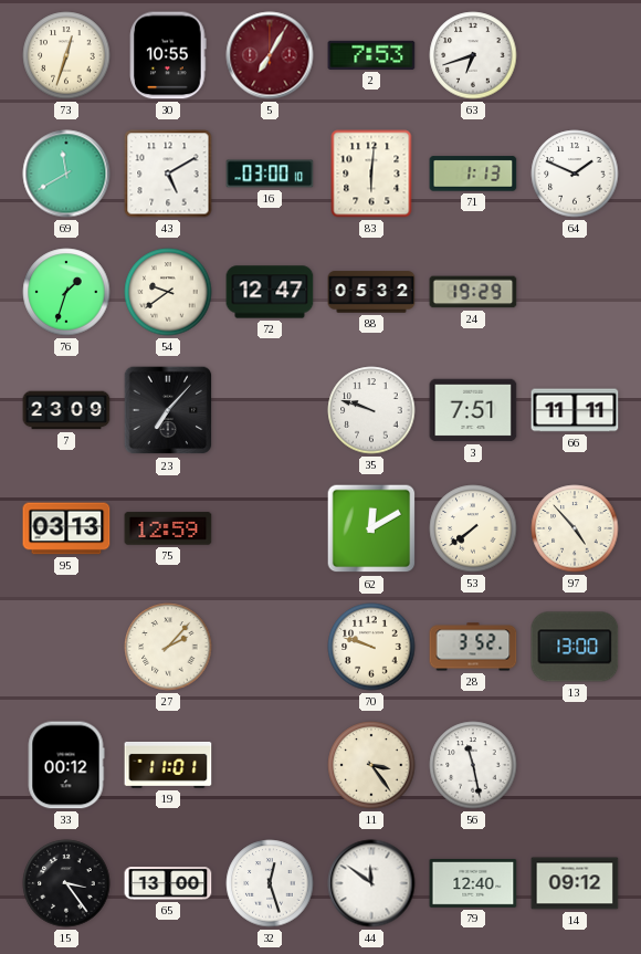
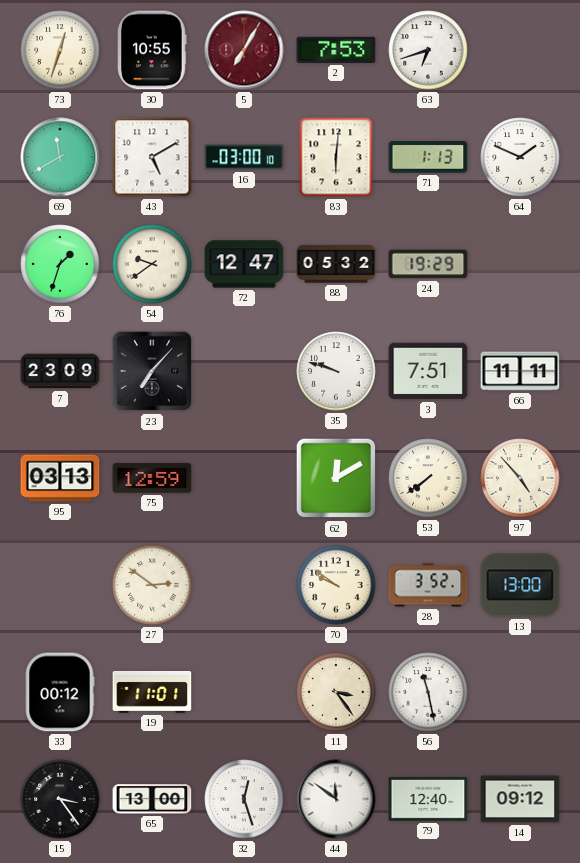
27: 2:07 -> 2:51
70: 9:48 -> 9:51
